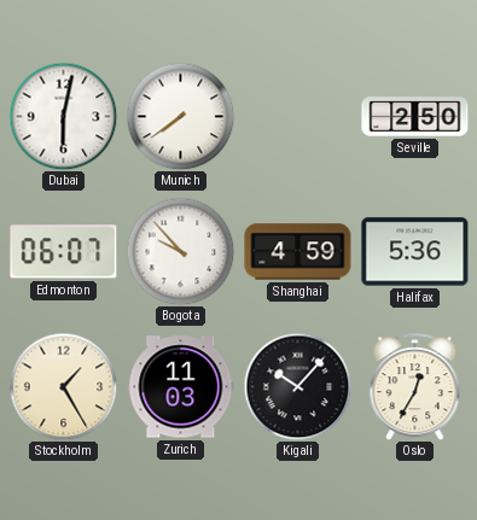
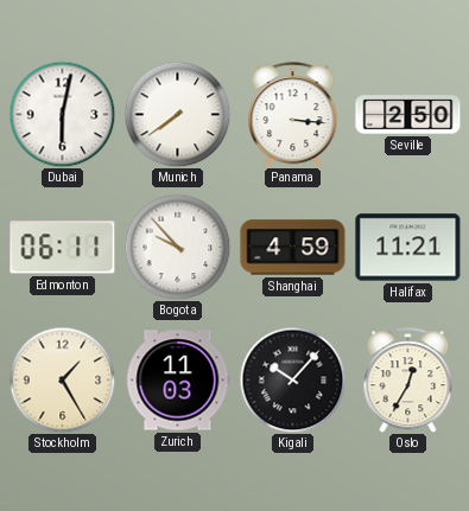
Panama: none -> 3:16
Edmonton: 06:07 -> 06:11
Halifax: 5:36 -> 11:21
